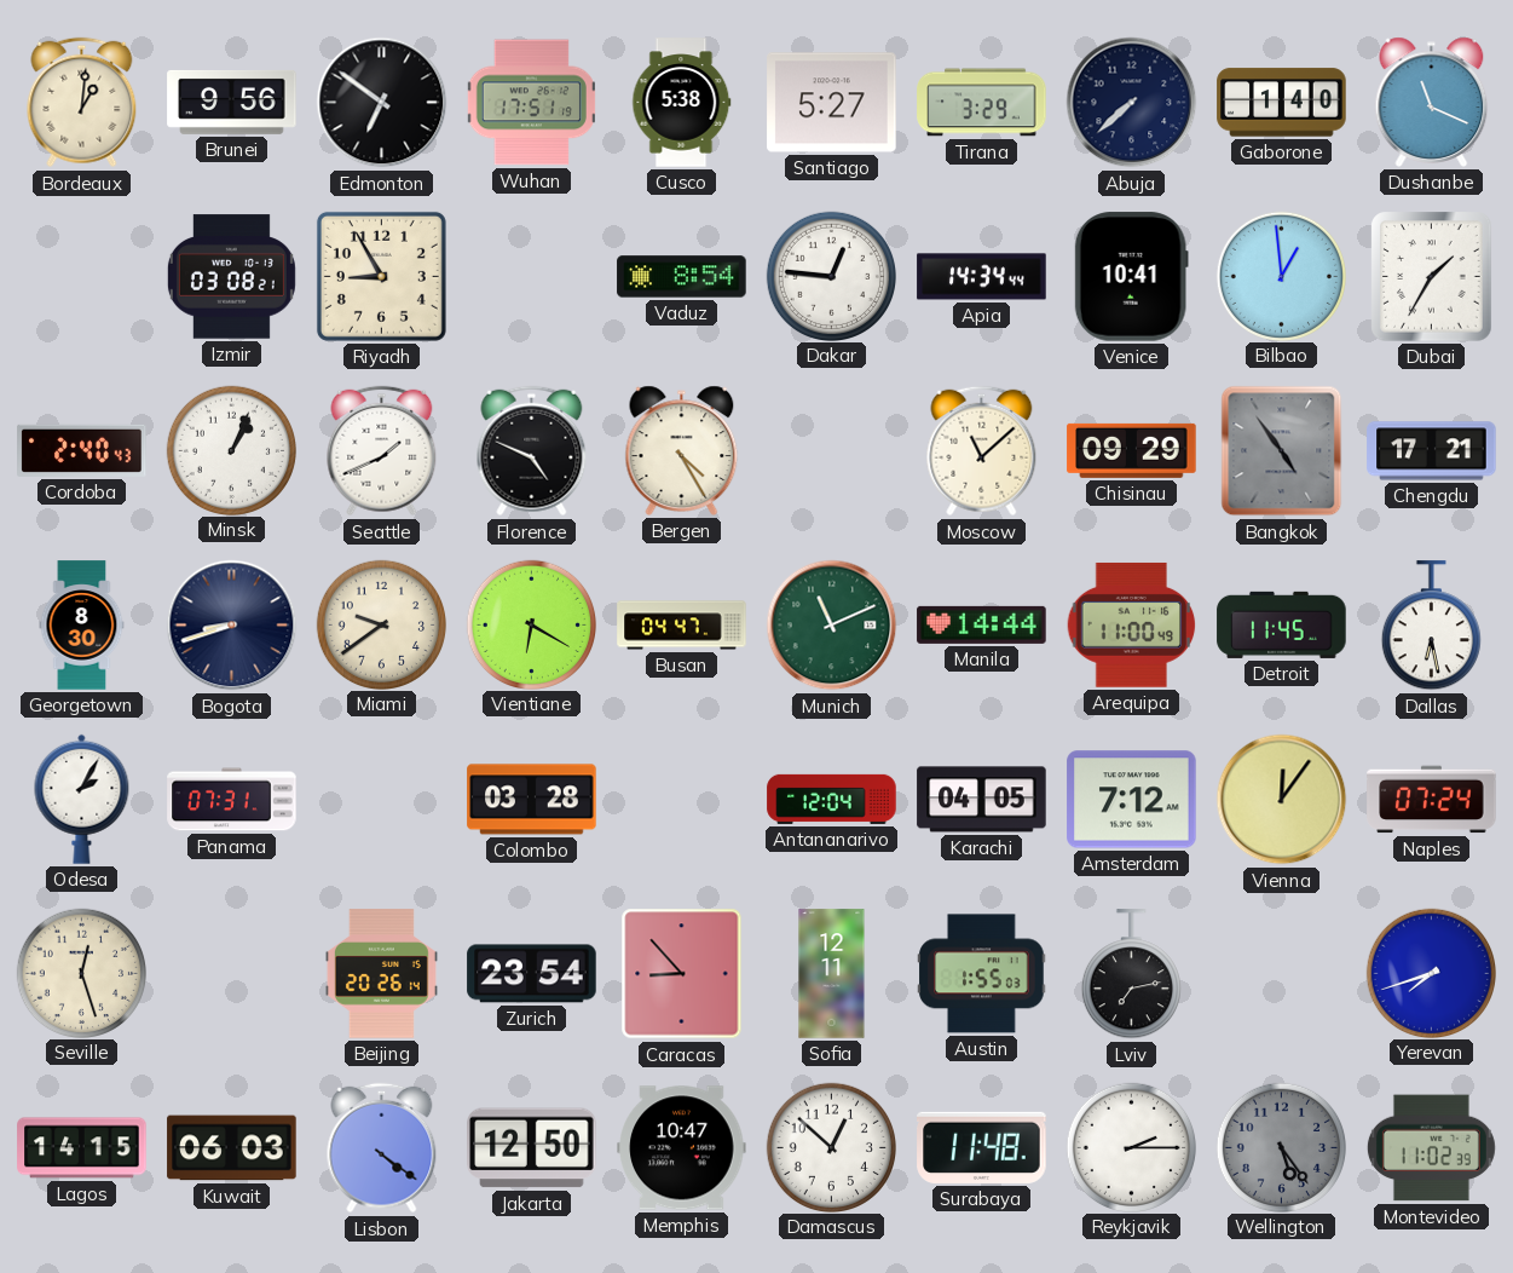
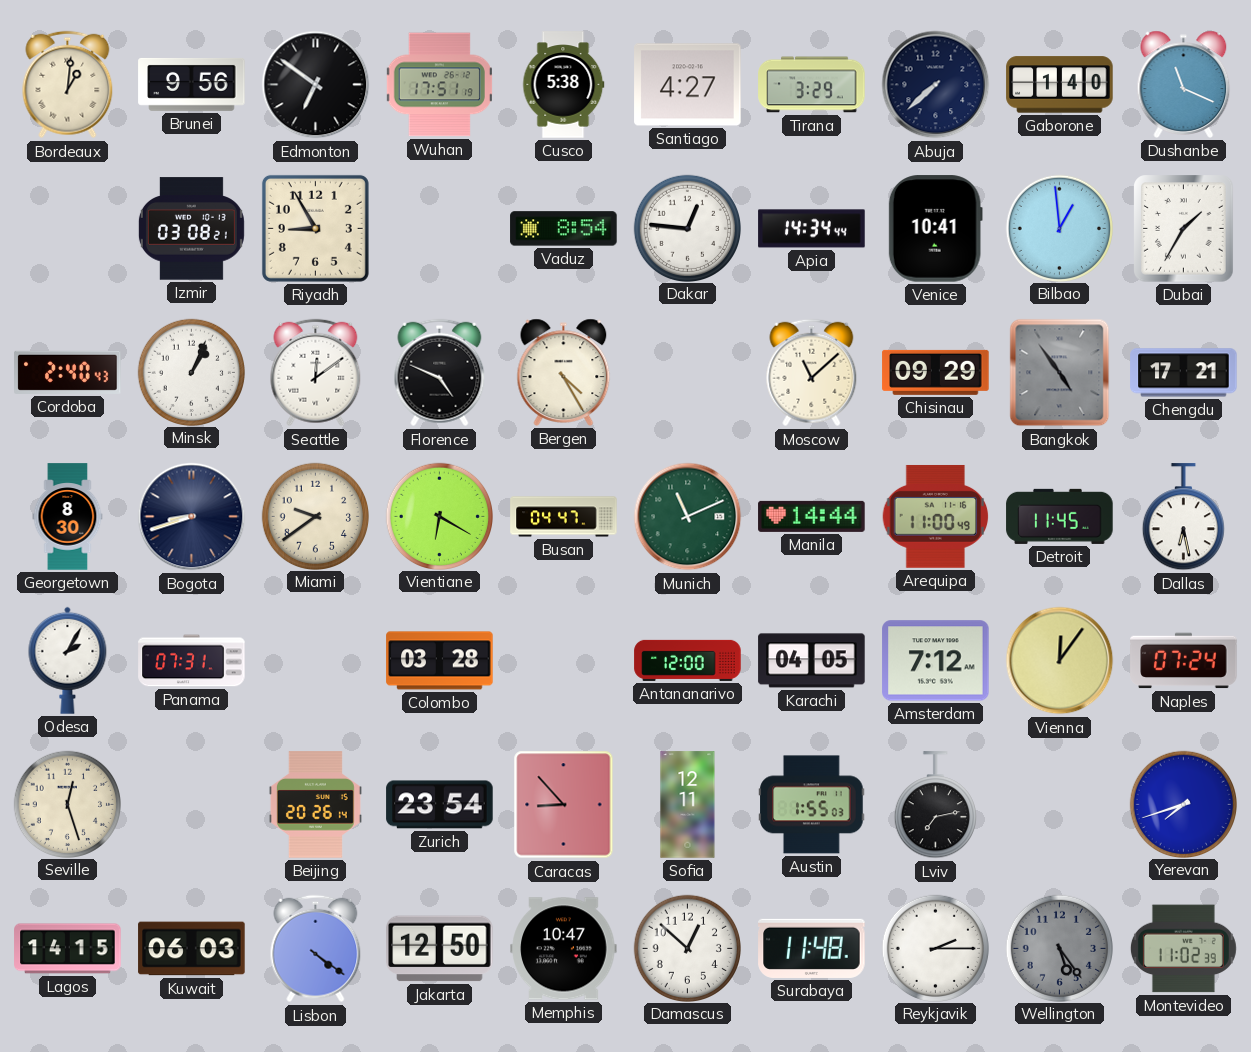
Santiago: 5:27 -> 4:27
Seattle: 1:41 -> 12:09
Antananarivo: 12:04 -> 12:00
